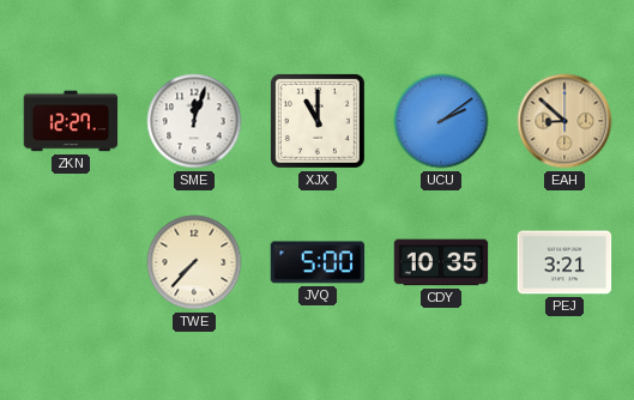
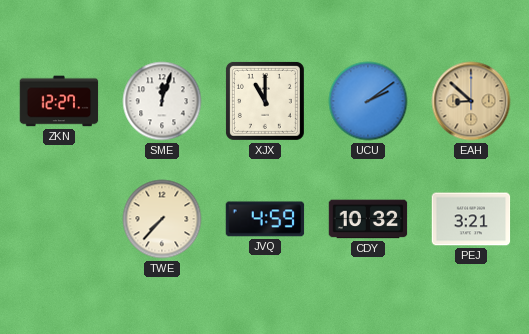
JVQ: 5:00 -> 4:59
CDY: 10:35 -> 10:32
